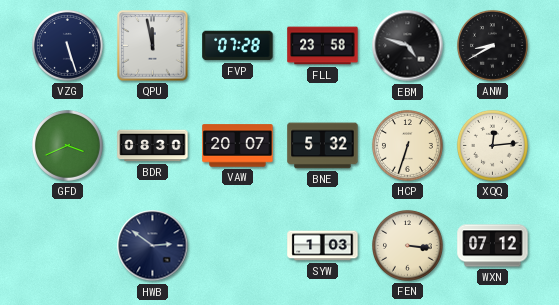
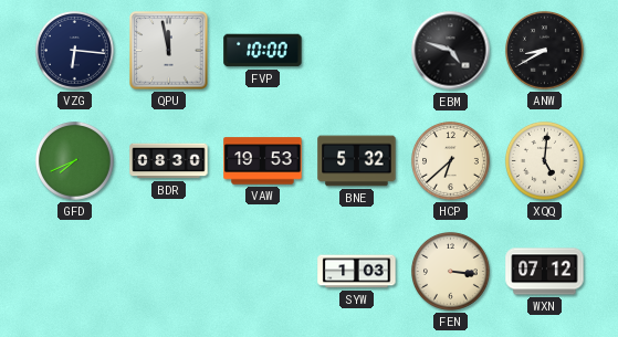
VZG: 5:27 -> 6:16
FVP: 07:28 -> 10:00
FLL: 23:58 -> none
GFD: 3:41 -> 7:41
VAW: 20:07 -> 19:53
HCP: 6:33 -> 6:38
XQQ: 12:14 -> 5:01
HWB: 2:51 -> none
